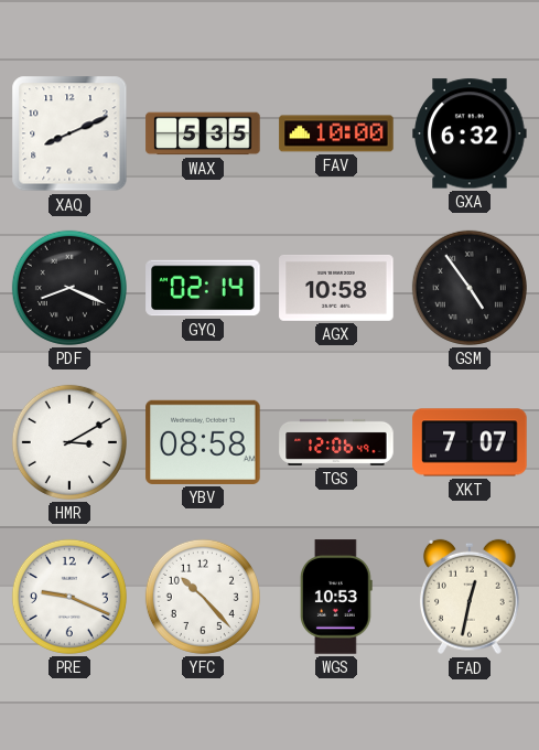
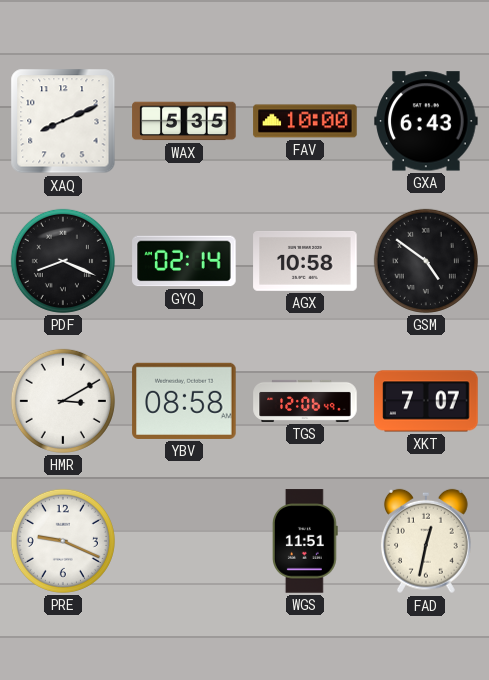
GXA: 6:32 -> 6:43
GSM: 4:54 -> 4:51
YFC: 10:23 -> none
WGS: 10:53 -> 11:51
